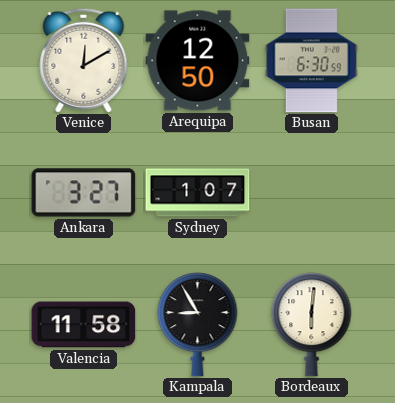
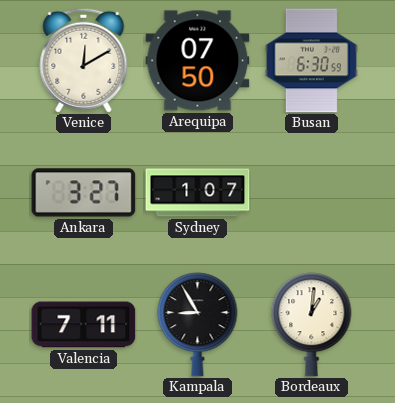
Arequipa: 12:50 -> 07:50
Valencia: 11:58 -> 7:11
Bordeaux: 6:01 -> 1:01
